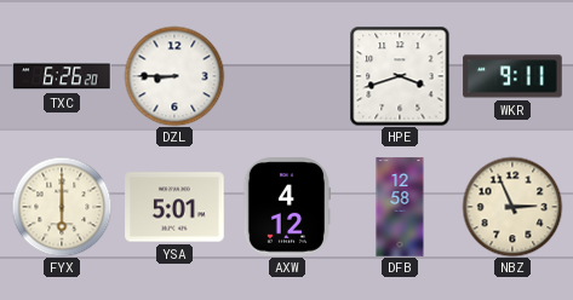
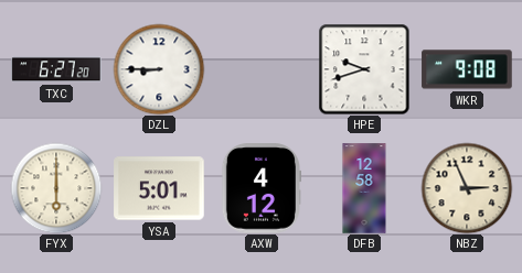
TXC: 6:26 -> 6:27
HPE: 3:42 -> 9:42
WKR: 9:11 -> 9:08
